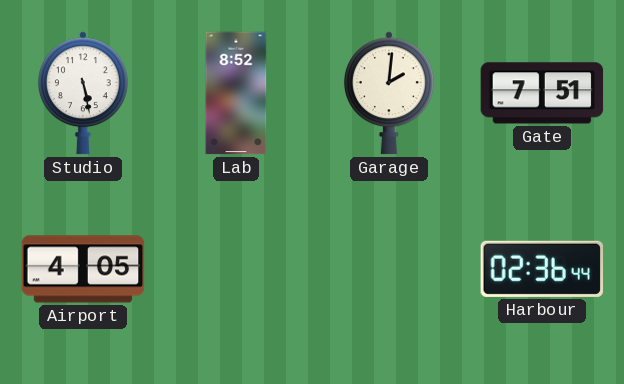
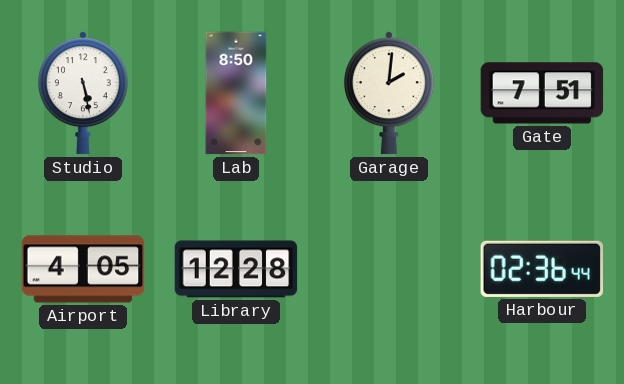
Lab: 8:52 -> 8:50
Library: none -> 12:28
